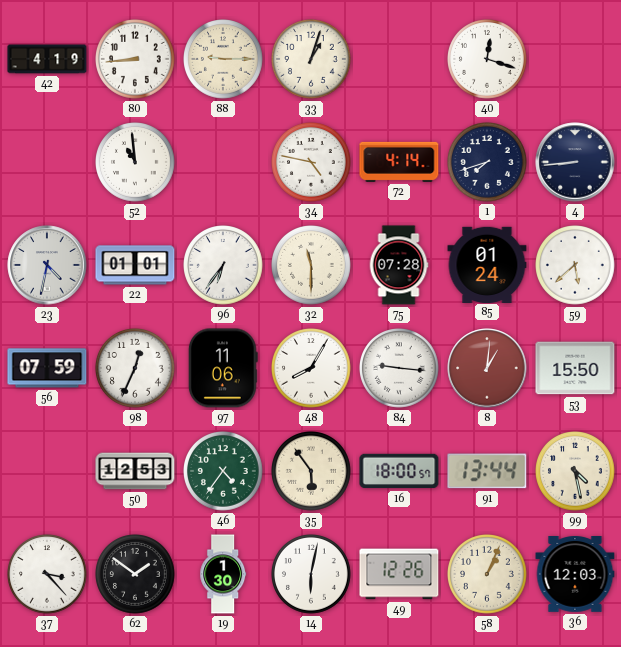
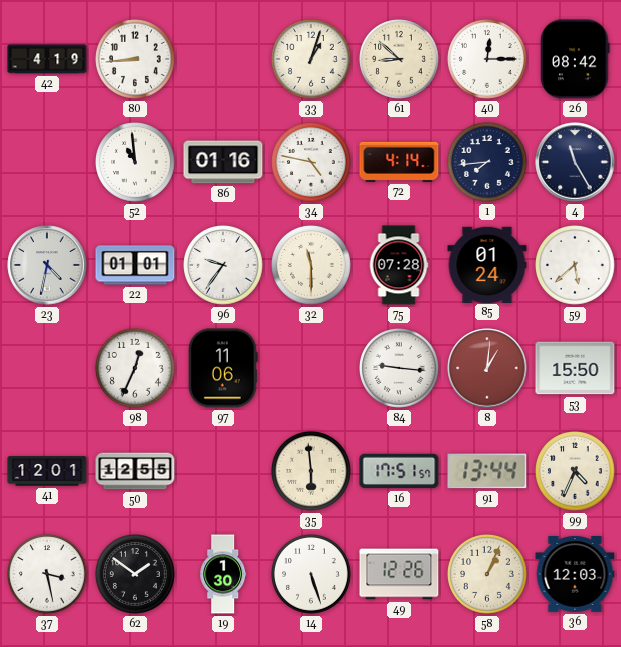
88: 9:15 -> none
61: none -> 8:52
40: 12:18 -> 12:15
26: none -> 08:42
86: none -> 01:16
1: 7:42 -> 7:44
4: 8:44 -> 11:25
96: 6:36 -> 9:36
56: 07:59 -> none
48: 8:05 -> none
41: none -> 12:01
50: 12:53 -> 12:55
46: 4:36 -> none
35: 5:54 -> 5:59
16: 18:00 -> 17:51
99: 4:28 -> 4:34
37: 3:23 -> 3:28
14: 6:02 -> 5:27
